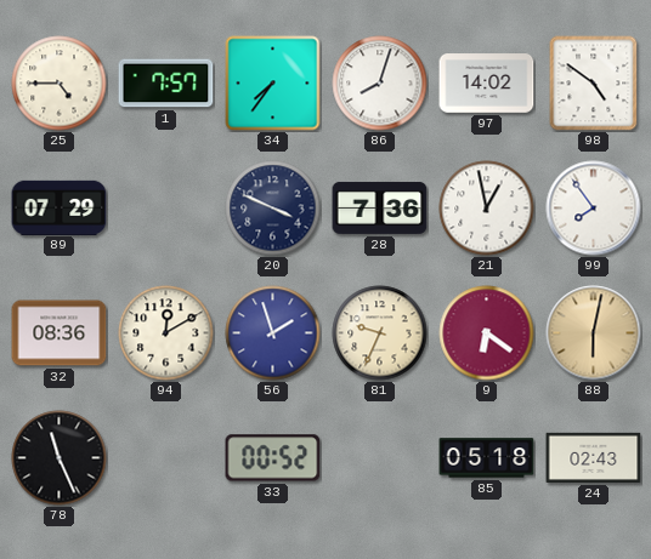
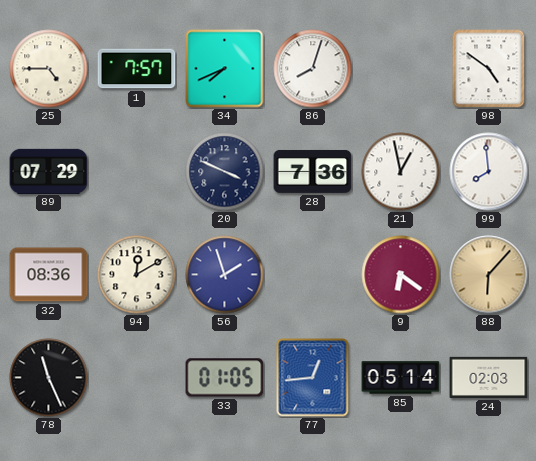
34: 7:36 -> 7:41
97: 14:02 -> none
99: 7:54 -> 7:59
81: 9:34 -> none
88: 6:02 -> 6:07
33: 00:52 -> 01:05
77: none -> 12:44
85: 05:18 -> 05:14
24: 02:43 -> 02:03
